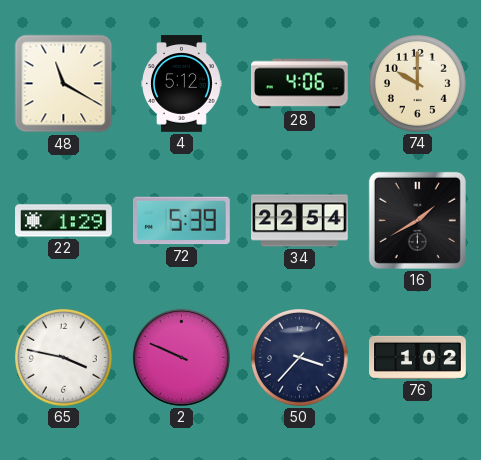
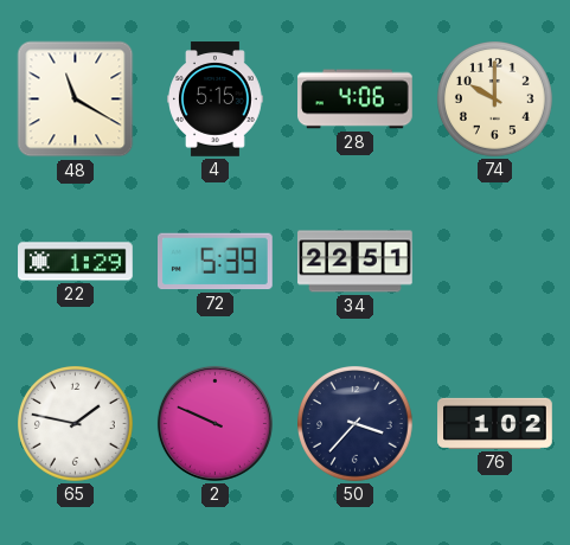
4: 5:12 -> 5:15
34: 22:54 -> 22:51
16: 1:40 -> none
65: 3:47 -> 1:47
